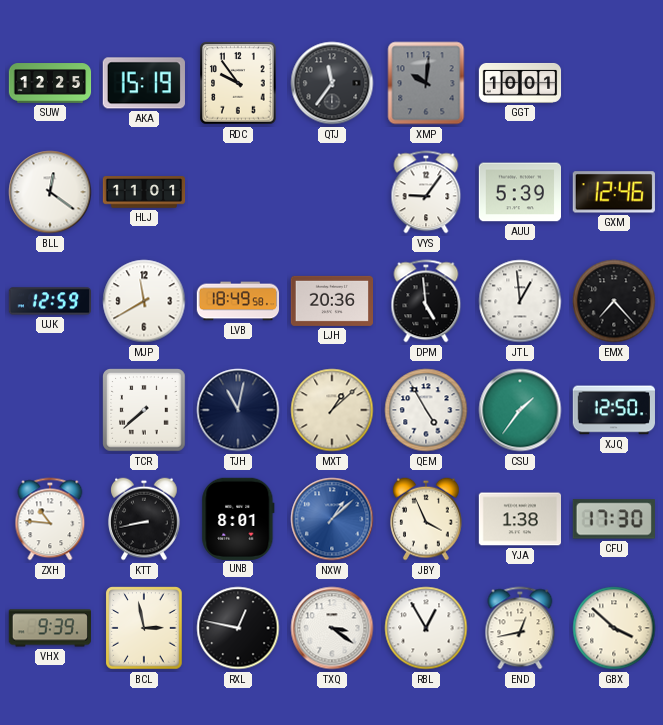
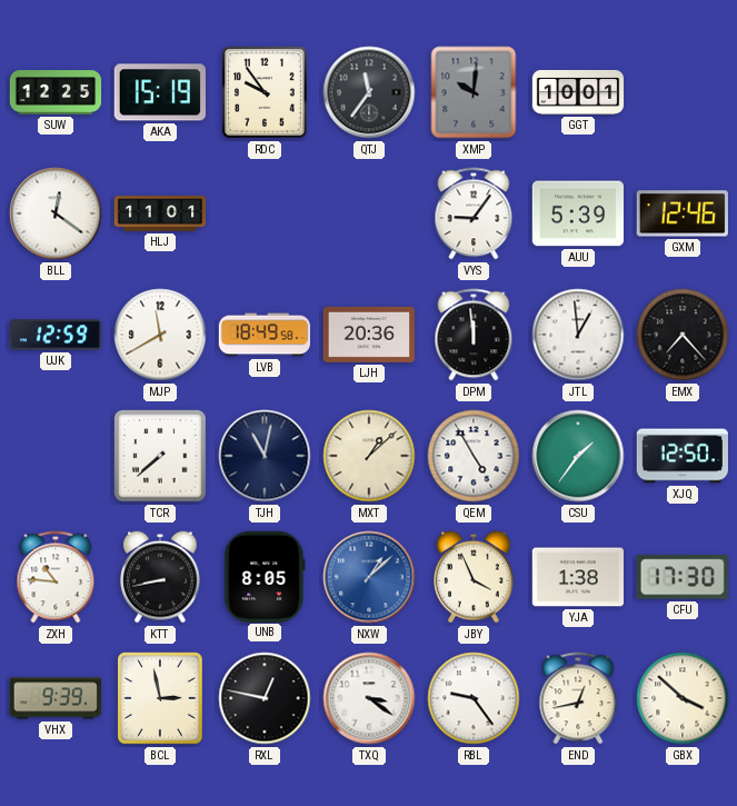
DPM: 4:59 -> 11:59
UNB: 8:01 -> 8:05
RBL: 12:55 -> 9:24
